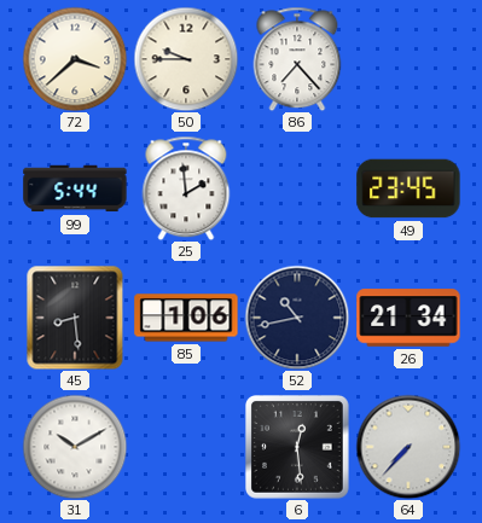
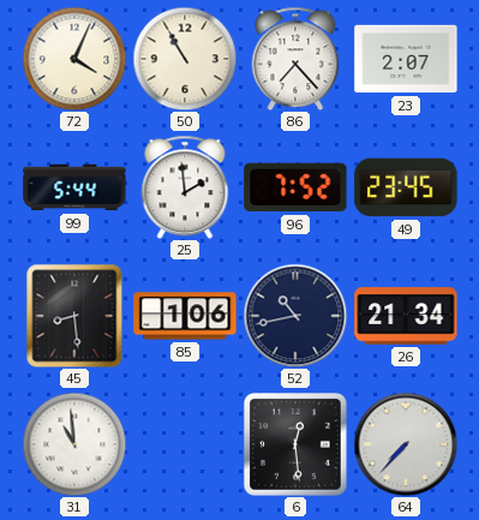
72: 3:38 -> 4:04
50: 9:45 -> 10:55
23: none -> 2:07
96: none -> 7:52
31: 10:10 -> 10:59
